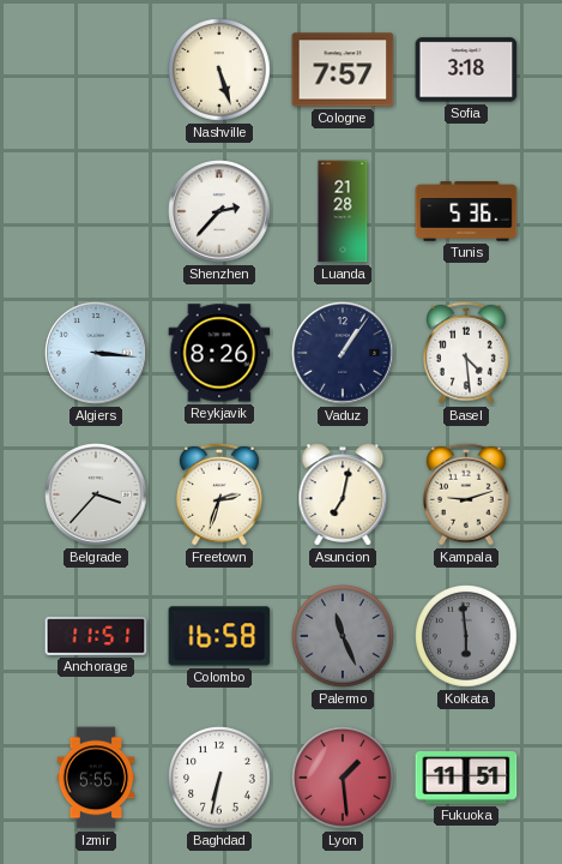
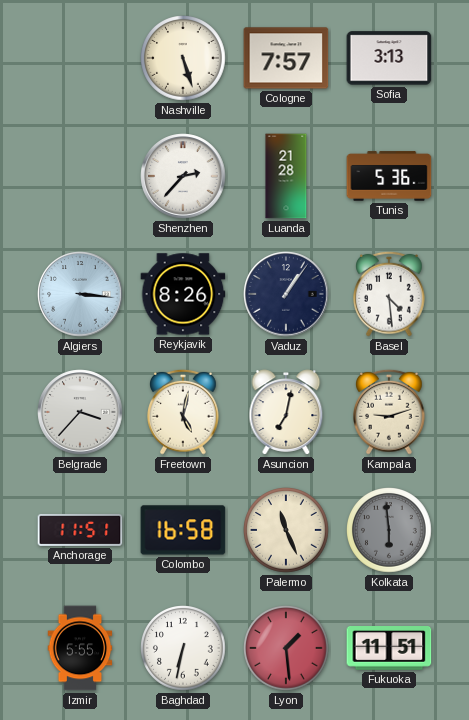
Sofia: 3:18 -> 3:13
Freetown: 2:33 -> 5:02
Palermo dial: grey -> cream
